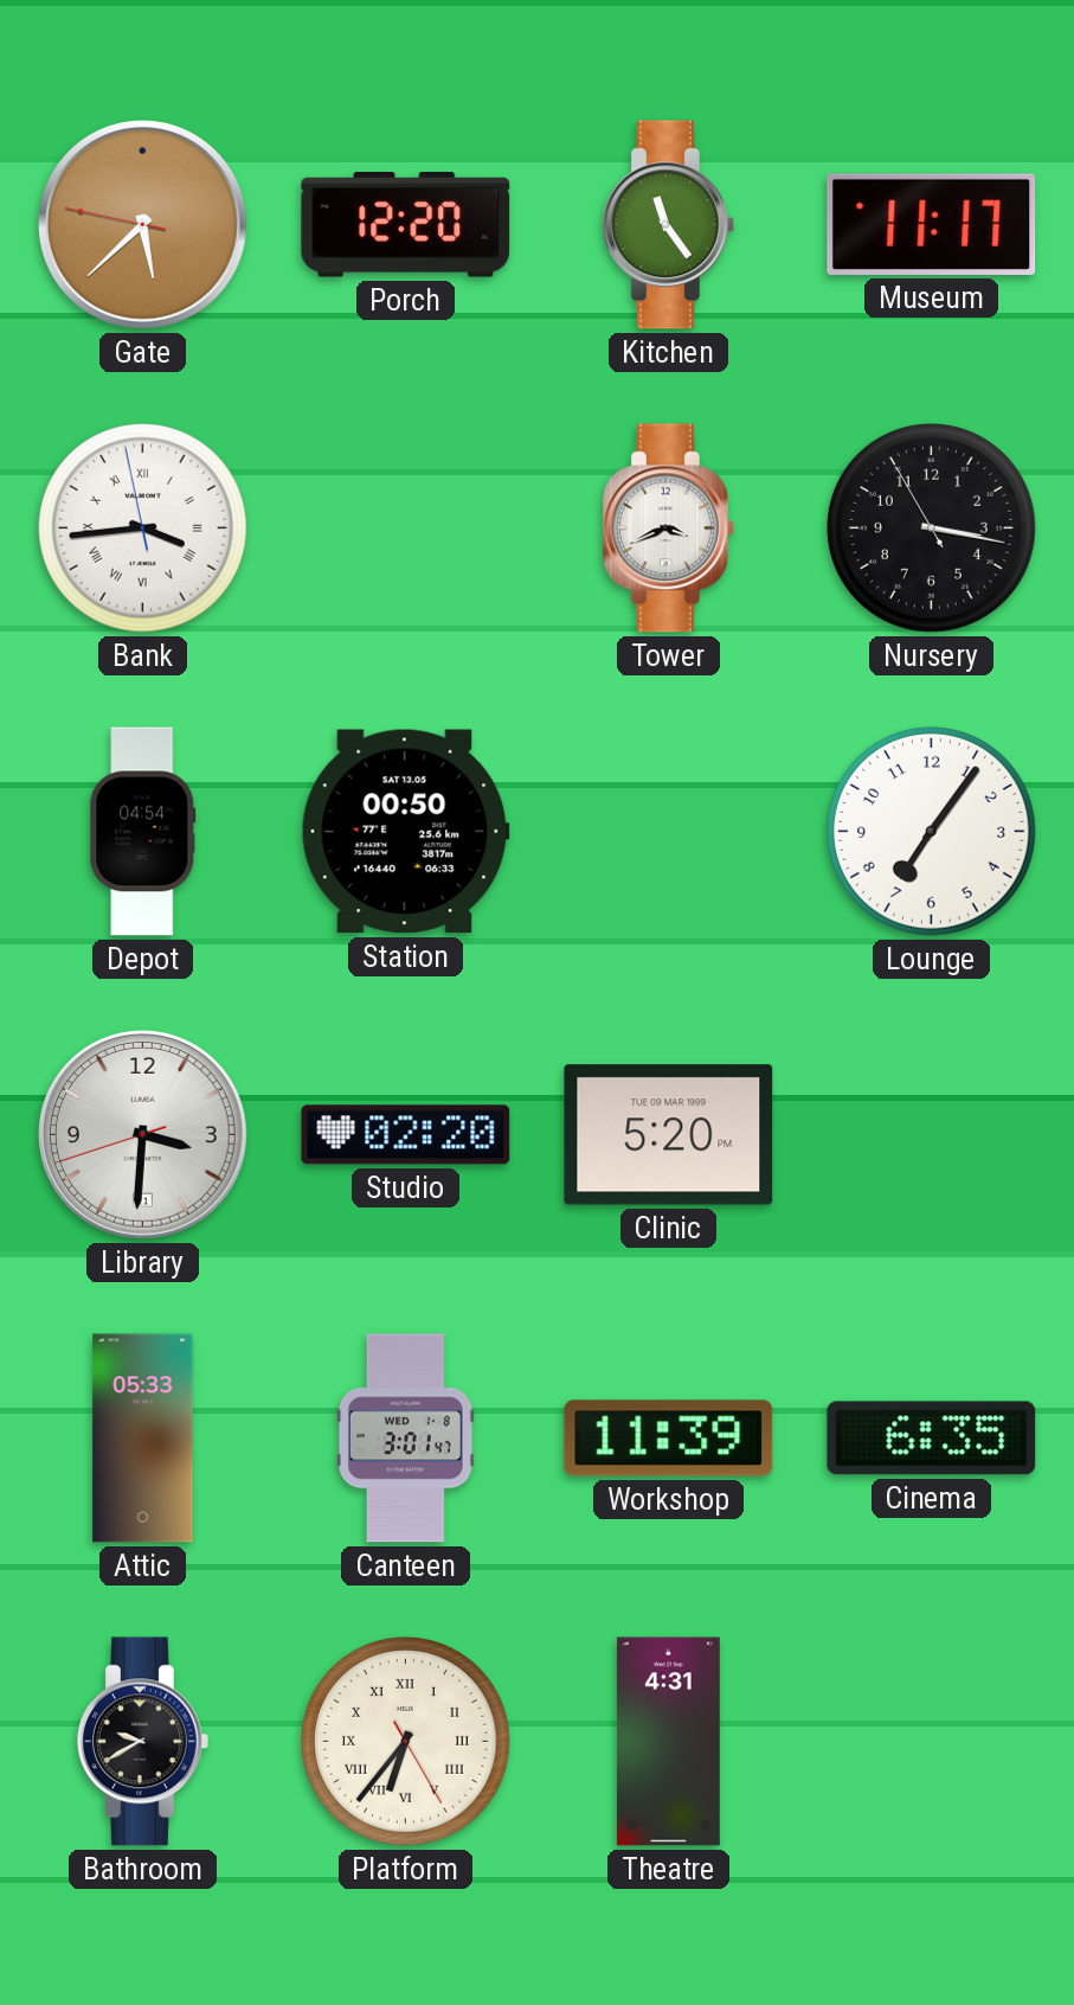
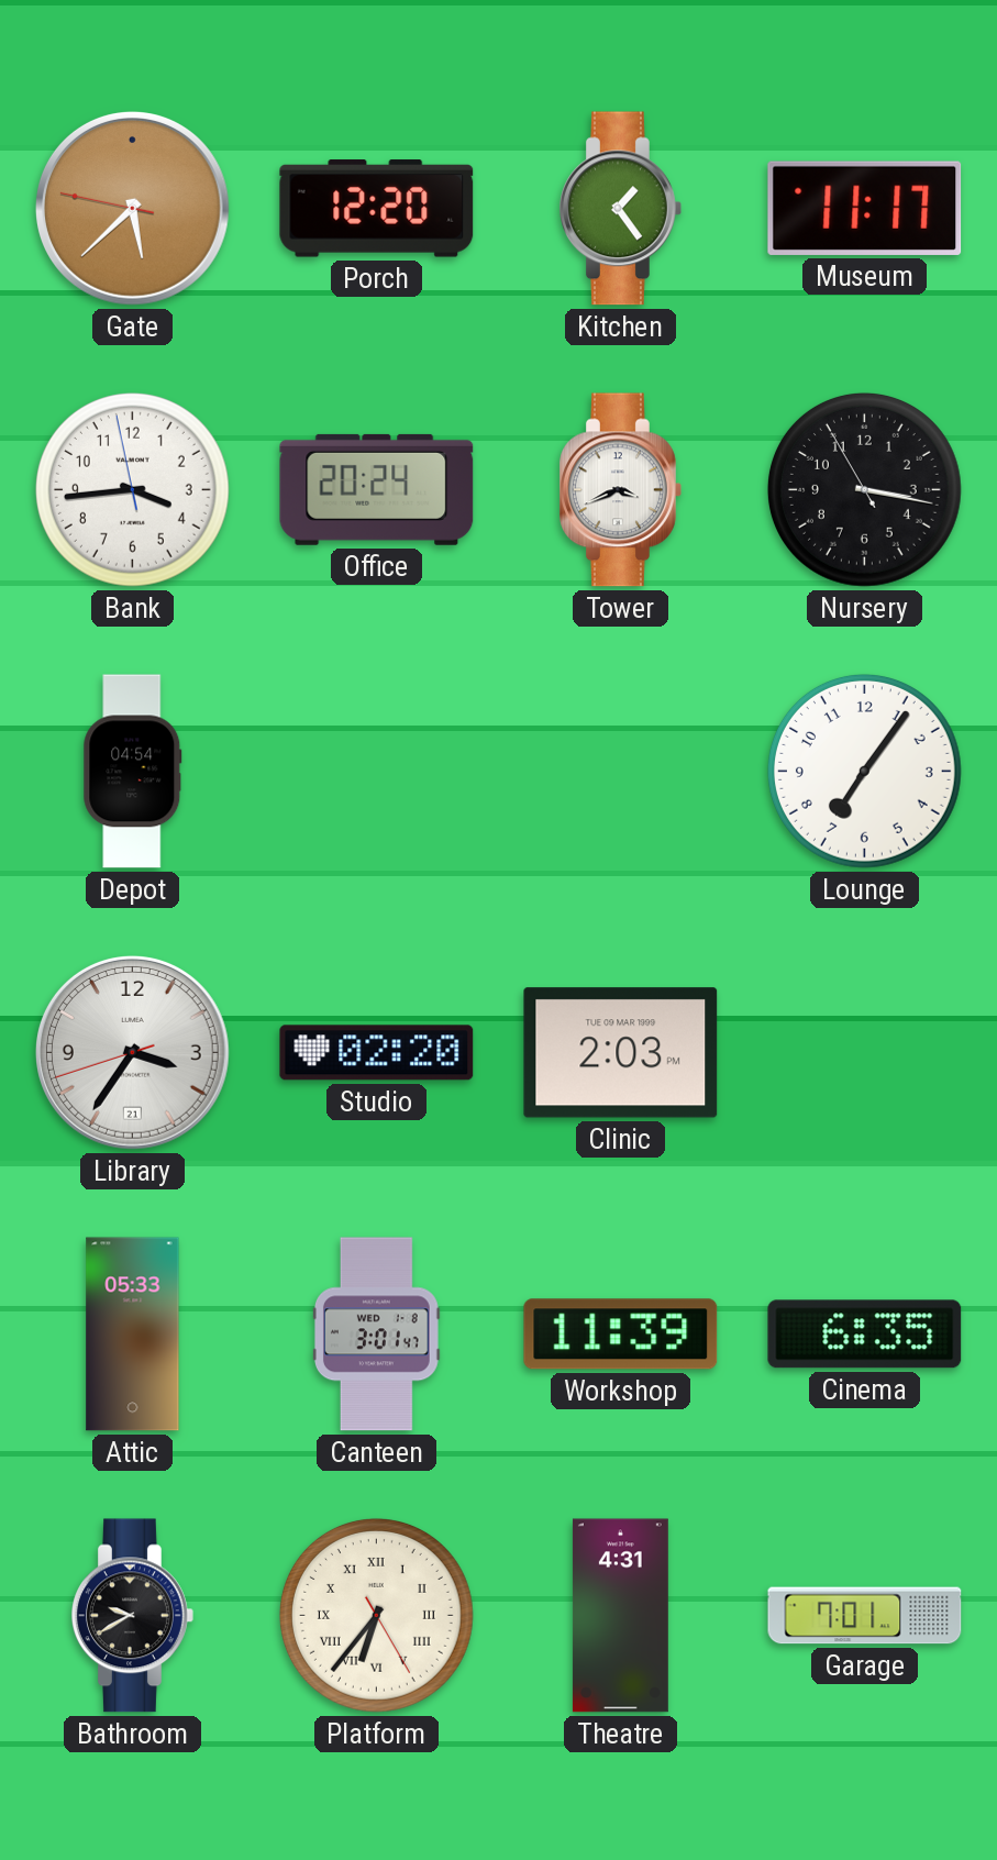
Kitchen: 11:24 -> 1:24
Bank numerals: Roman -> Arabic
Office: none -> 20:24
Station: 00:50 -> none
Library: 3:30 -> 3:35
Clinic: 5:20 -> 2:03
Garage: none -> 7:01
